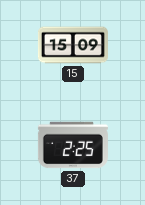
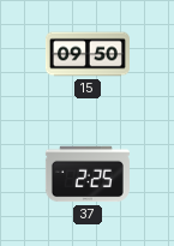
15: 15:09 -> 09:50
